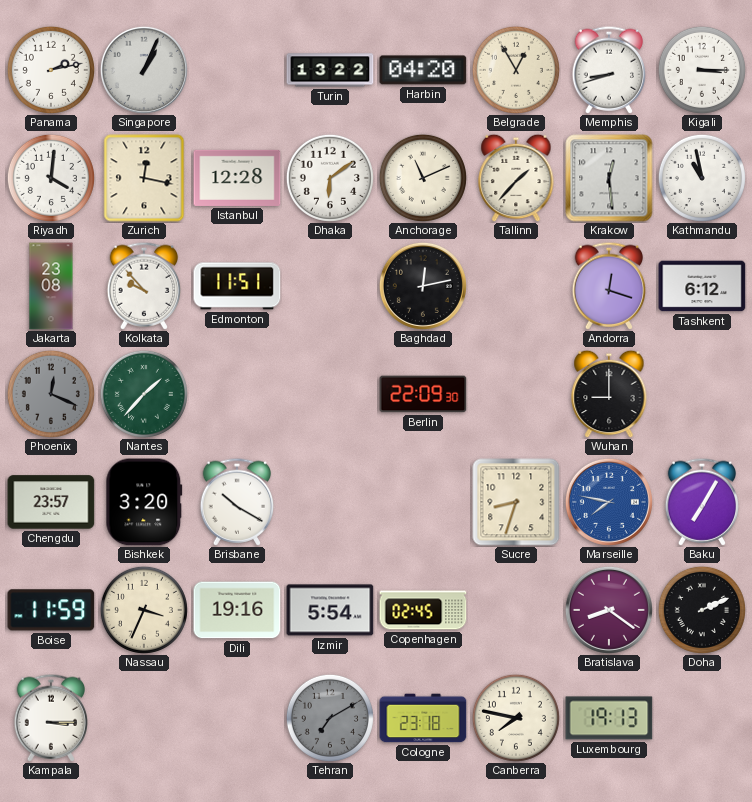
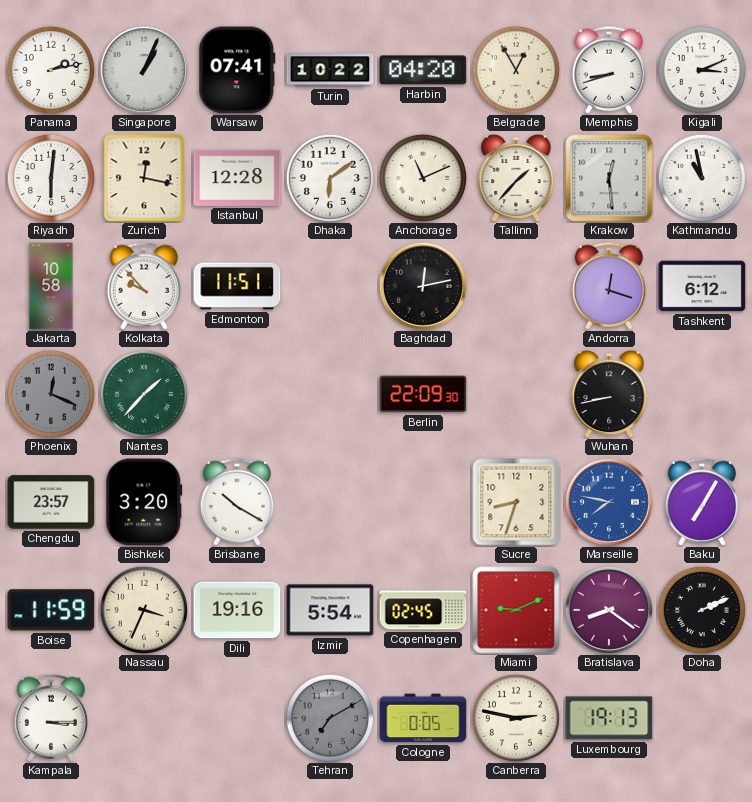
Warsaw: none -> 07:41
Turin: 13:22 -> 10:22
Kigali: 3:15 -> 3:11
Riyadh: 4:01 -> 6:01
Jakarta: 23:08 -> 10:58
Wuhan: 9:00 -> 8:43
Miami: none -> 9:11
Cologne: 23:18 -> 0:05
Canberra: 7:47 -> 2:47
